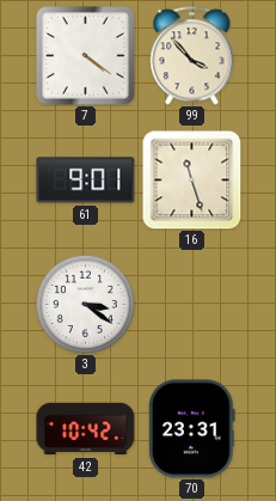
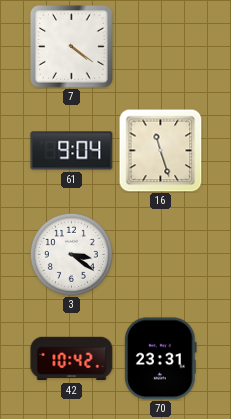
99: 3:53 -> none
61: 9:01 -> 9:04
